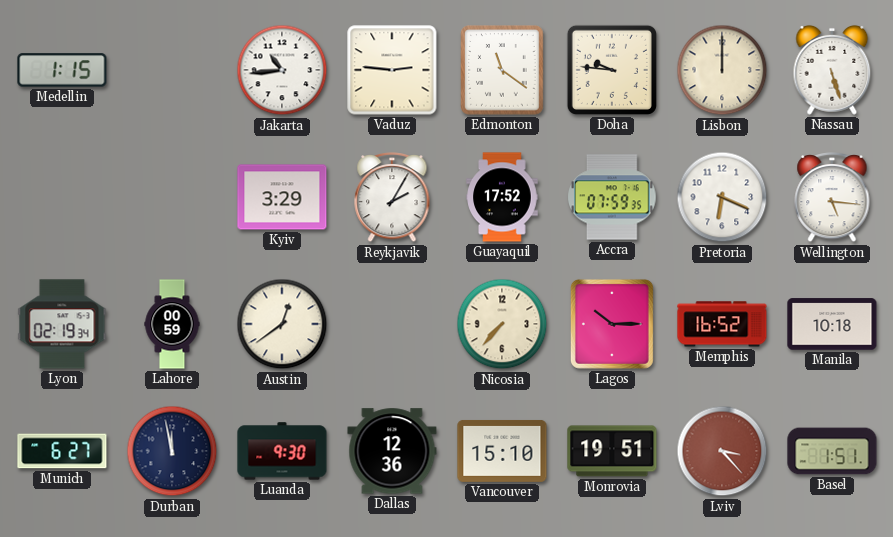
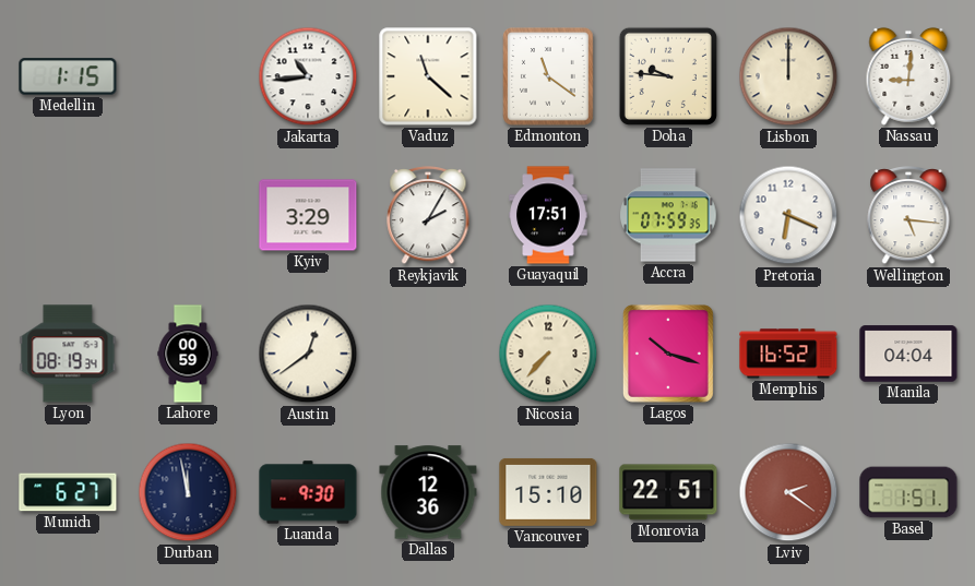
Vaduz: 2:46 -> 11:22
Nassau: 5:27 -> 9:01
Guayaquil: 17:52 -> 17:51
Lyon: 02:19 -> 08:19
Lagos: 10:15 -> 10:18
Manila: 10:18 -> 04:04
Monrovia: 19:51 -> 22:51
Lviv: 3:23 -> 2:21
